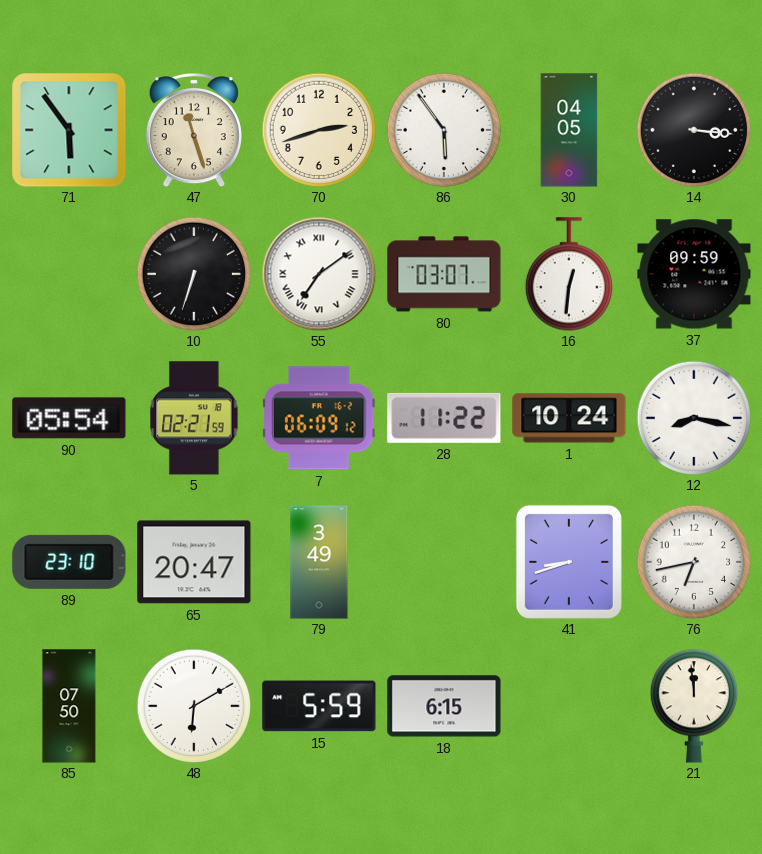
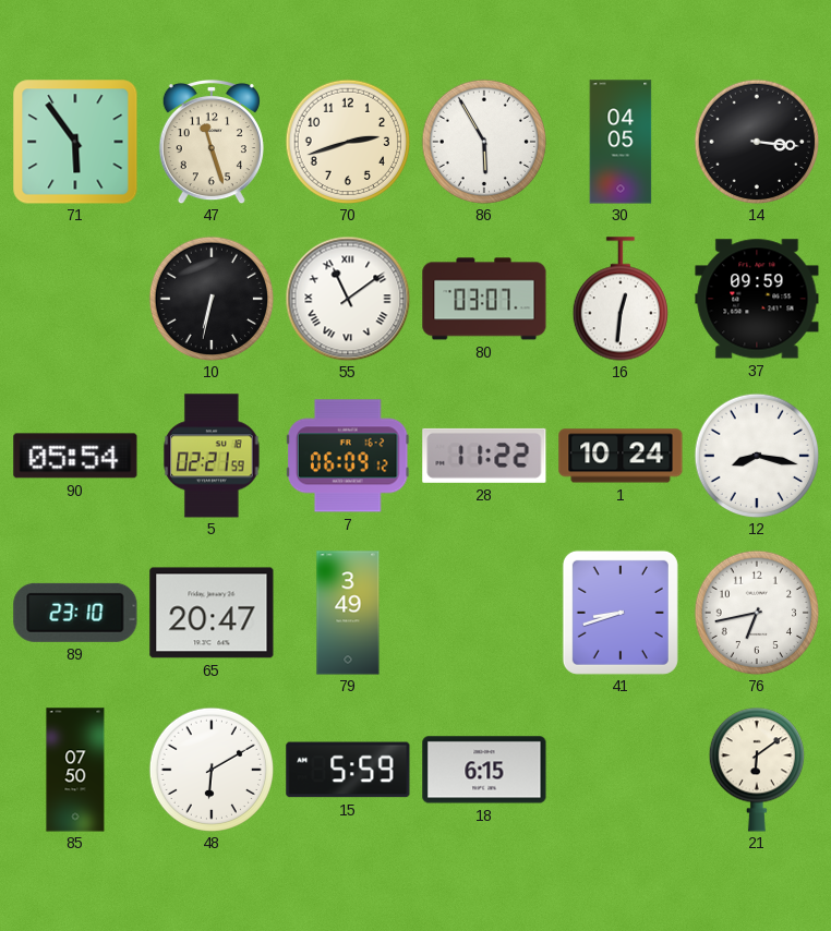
86: 5:54 -> 5:55
10: 6:33 -> 6:32
55: 7:09 -> 11:09
21: 11:59 -> 6:09
